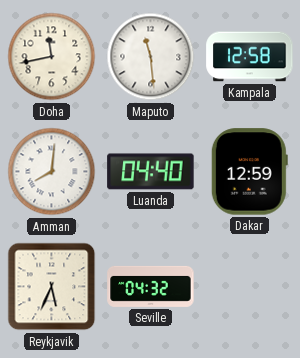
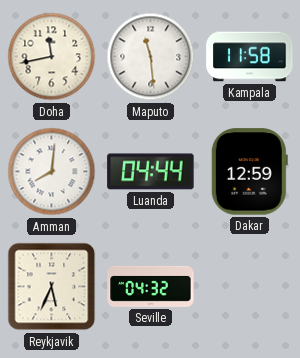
Kampala: 12:58 -> 11:58
Luanda: 04:40 -> 04:44
